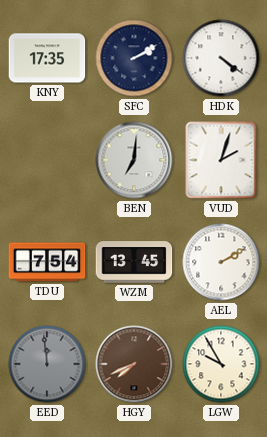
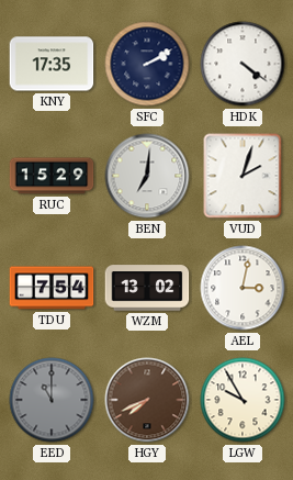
RUC: none -> 15:29
WZM: 13:45 -> 13:02
AEL: 2:10 -> 3:02
EED: 11:59 -> 11:00
